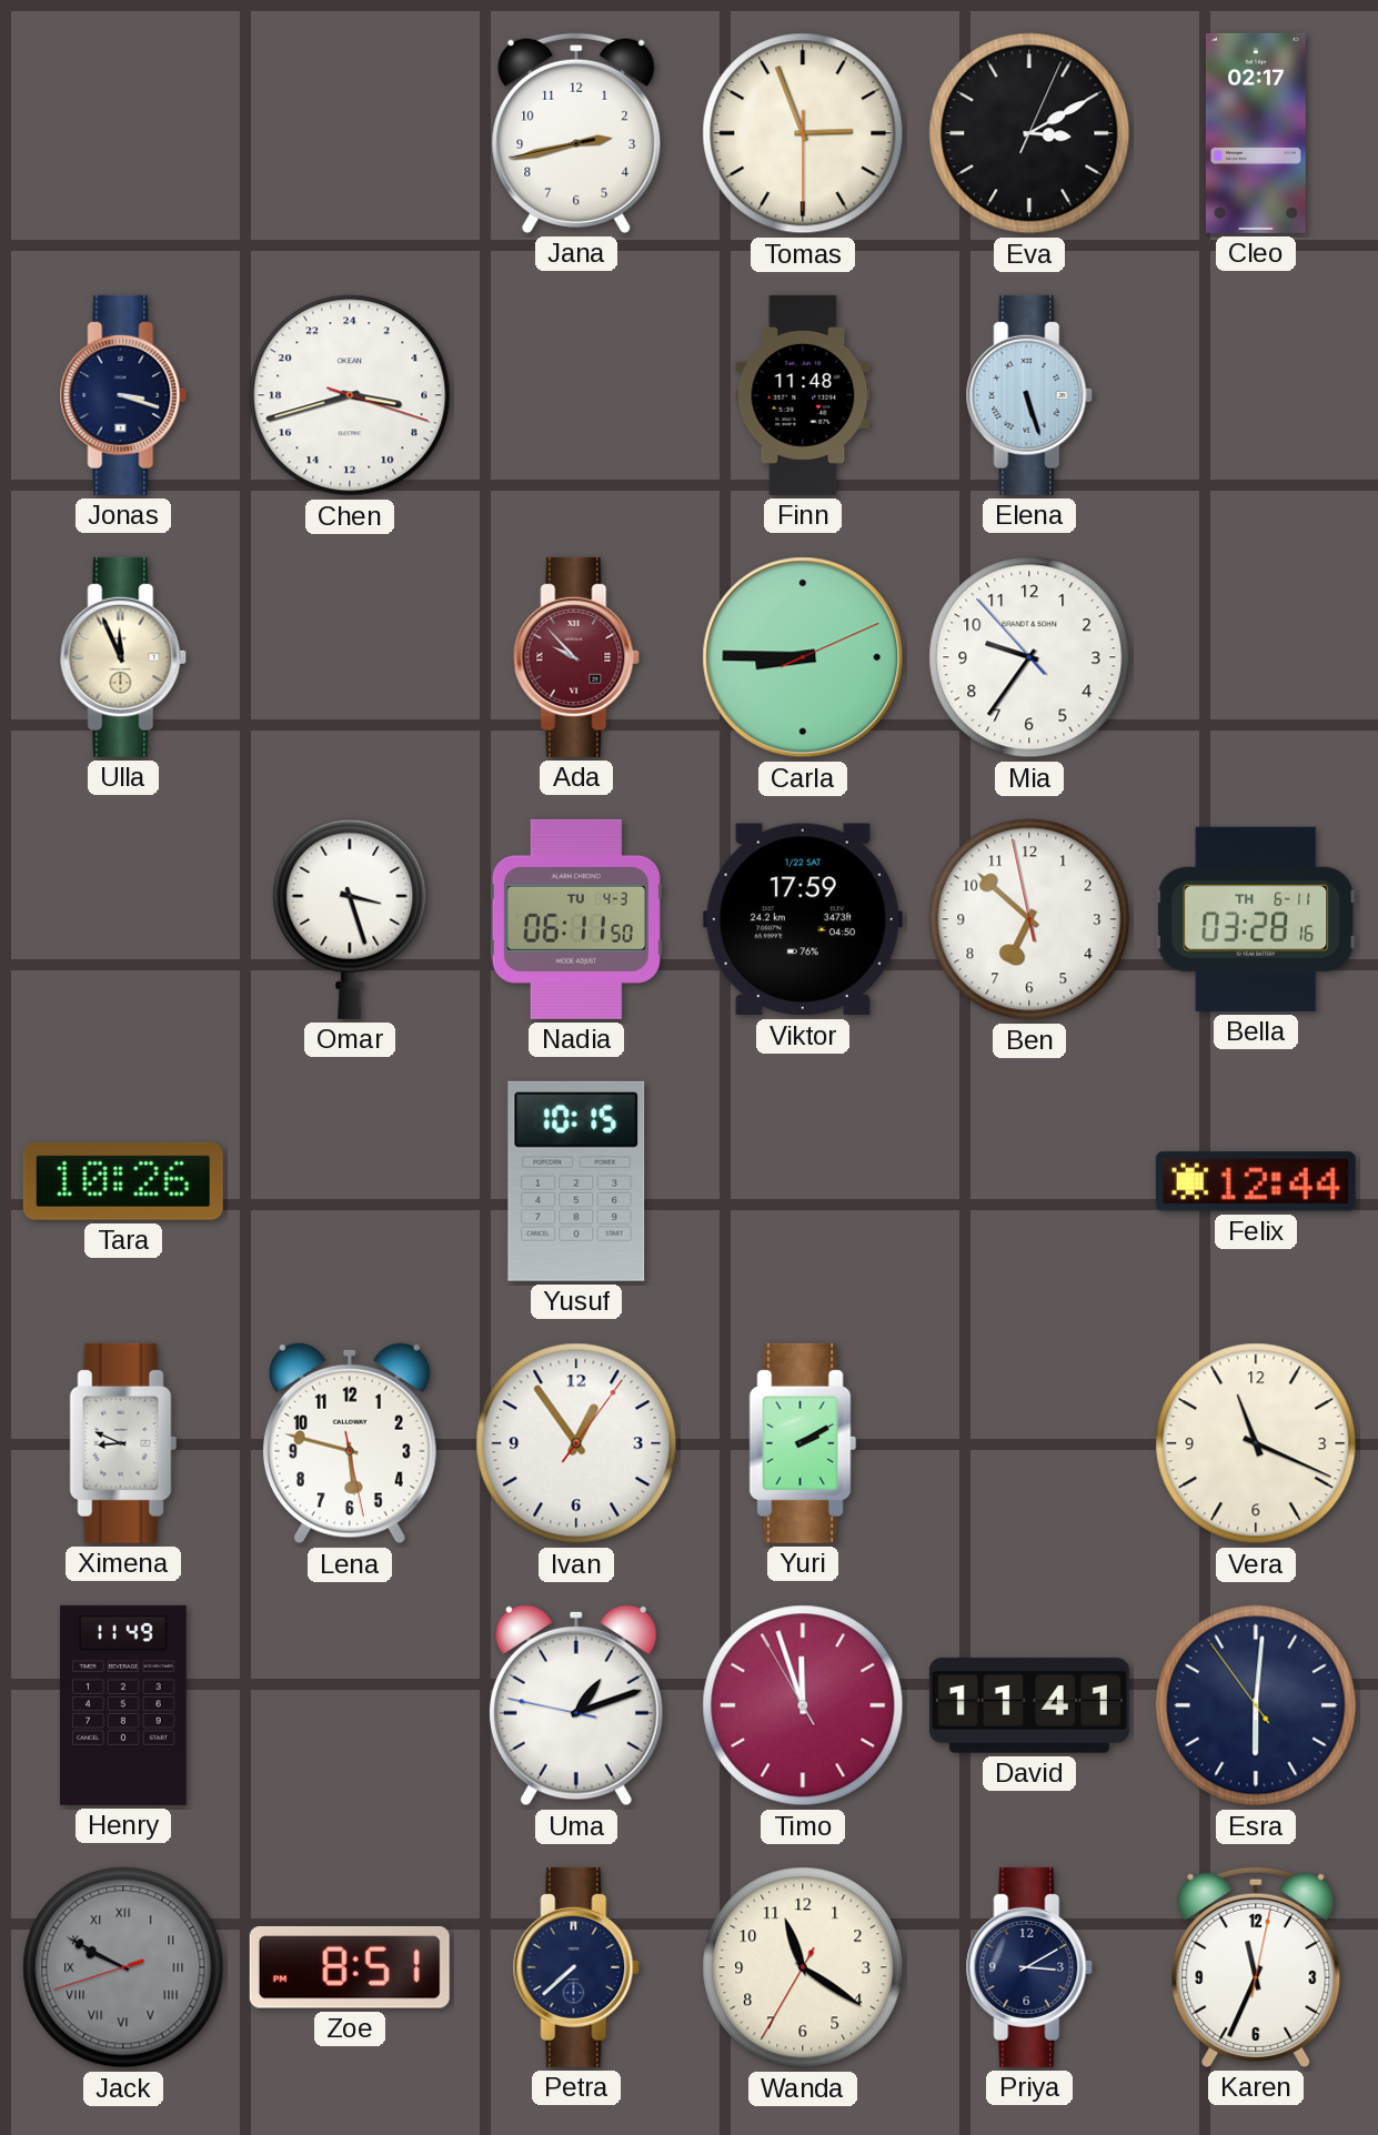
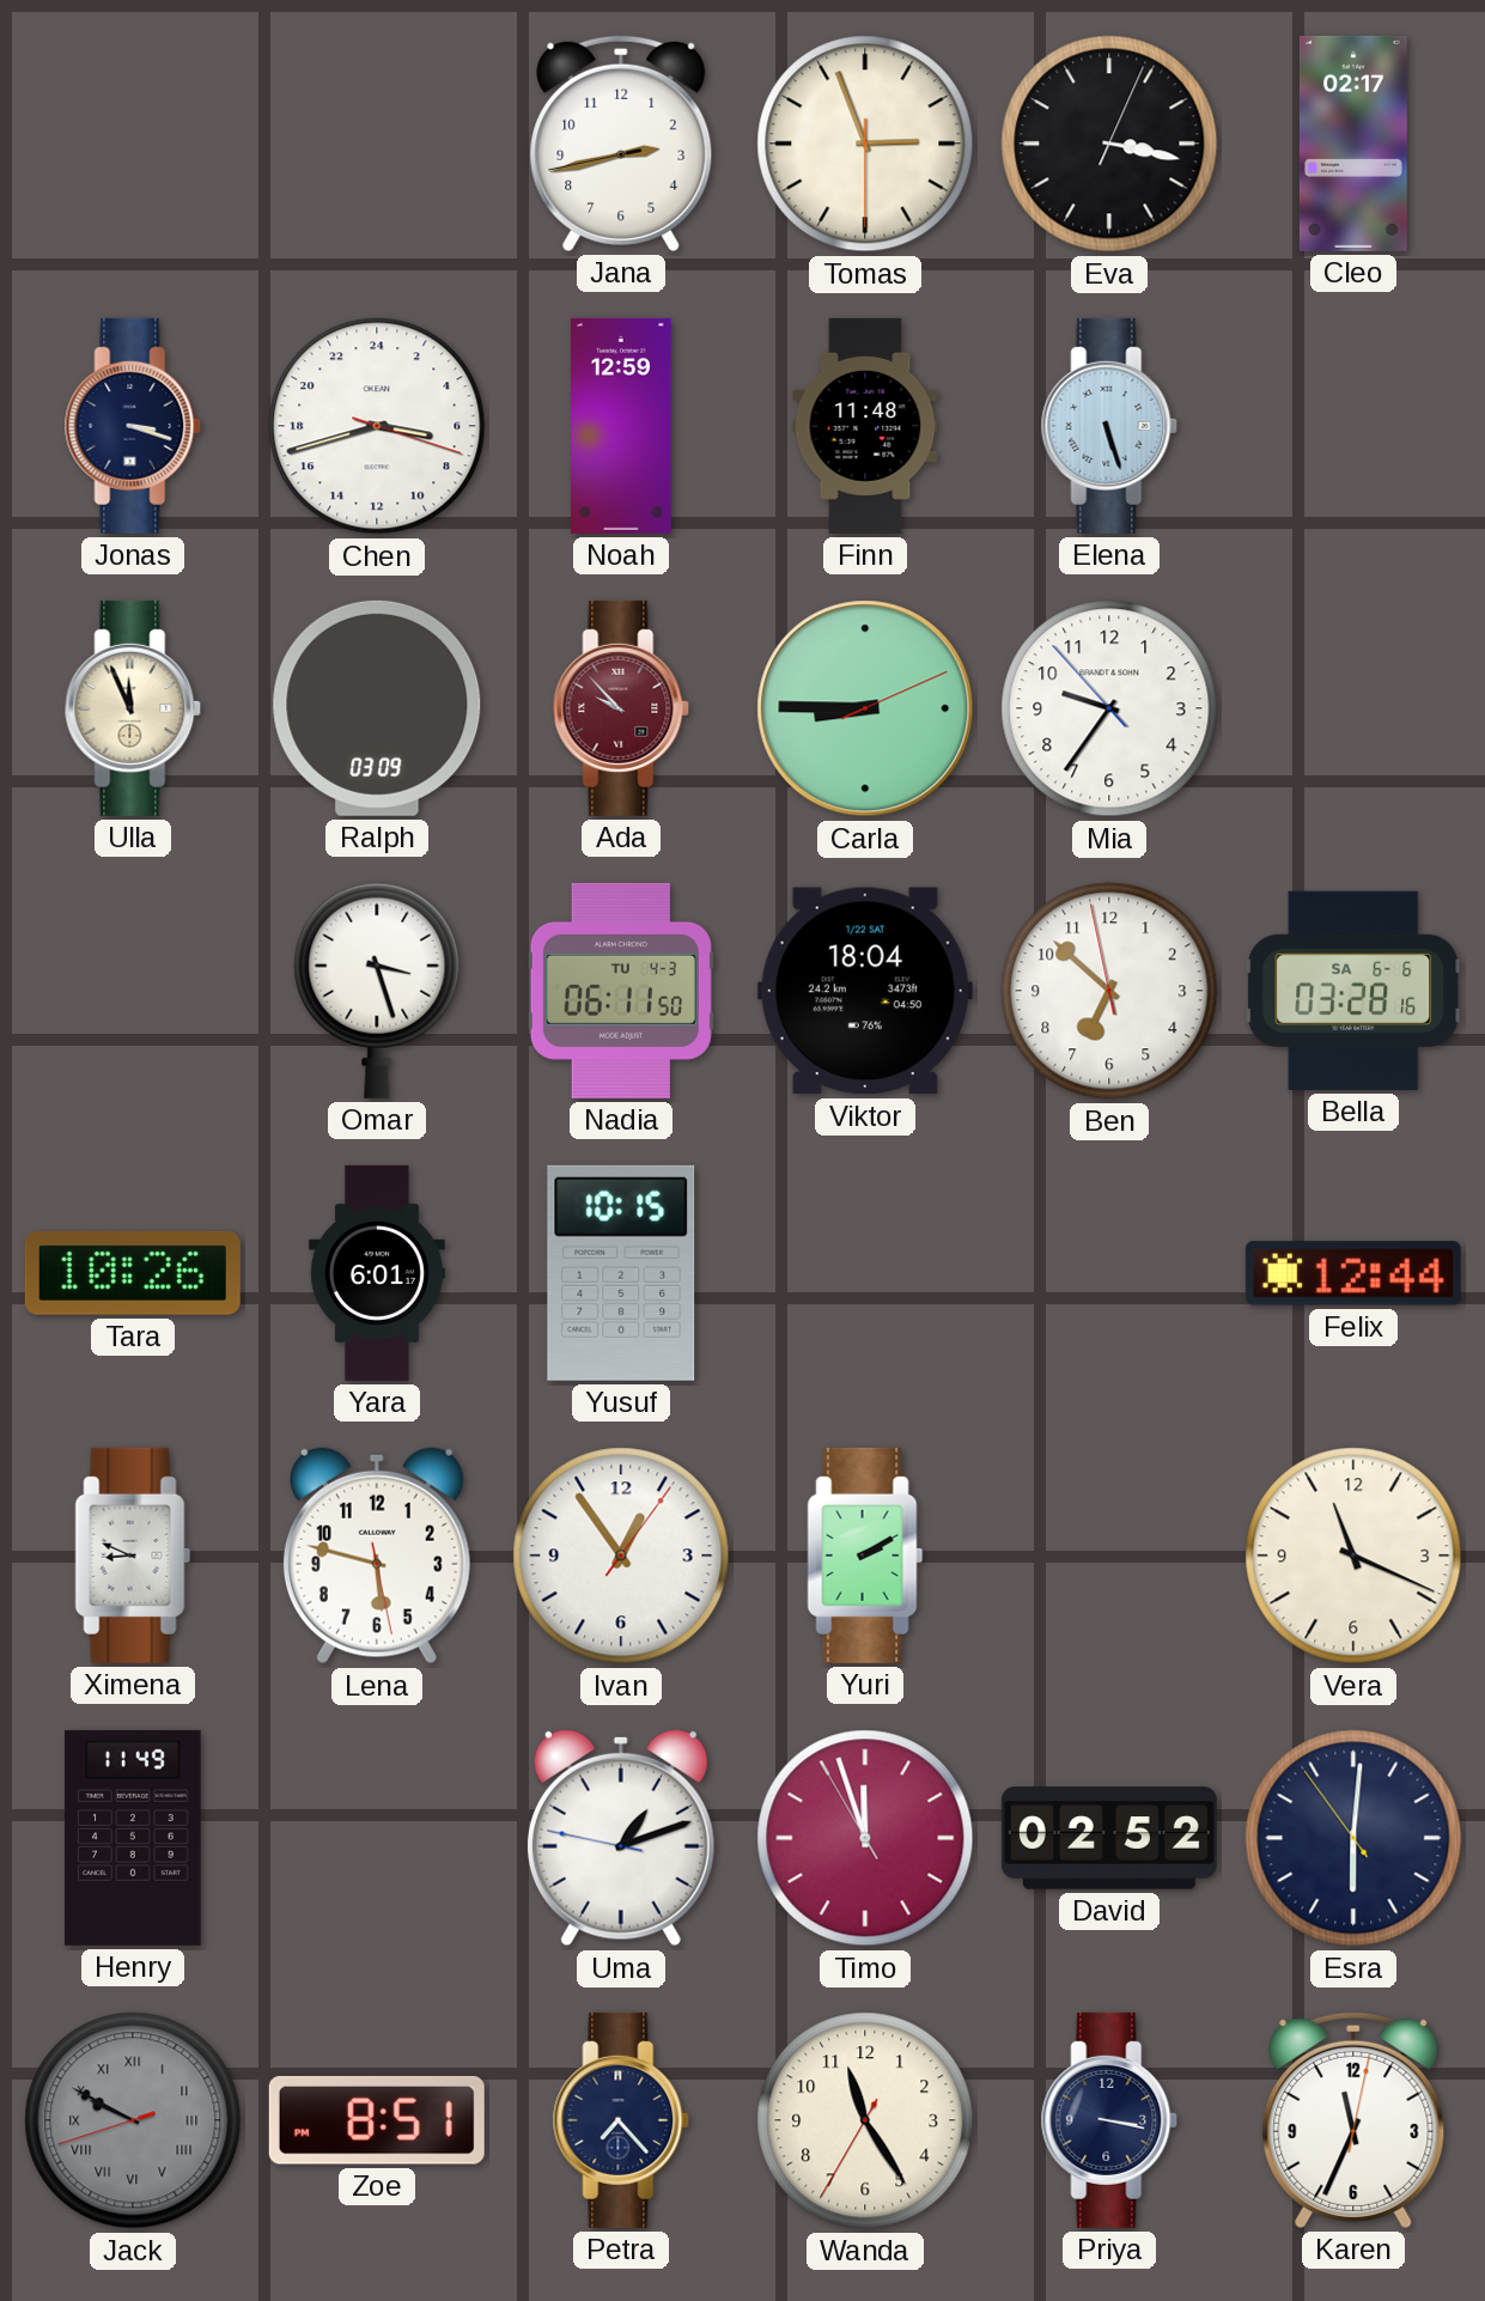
Eva: 3:10 -> 3:17
Noah: none -> 12:59
Ralph: none -> 03:09
Viktor: 17:59 -> 18:04
Bella date: TH 6-11 -> SA 6-6
Yara: none -> 6:01
David: 11:41 -> 02:52
Petra: 7:38 -> 7:23
Wanda: 11:20 -> 11:24
Priya: 3:10 -> 3:17
